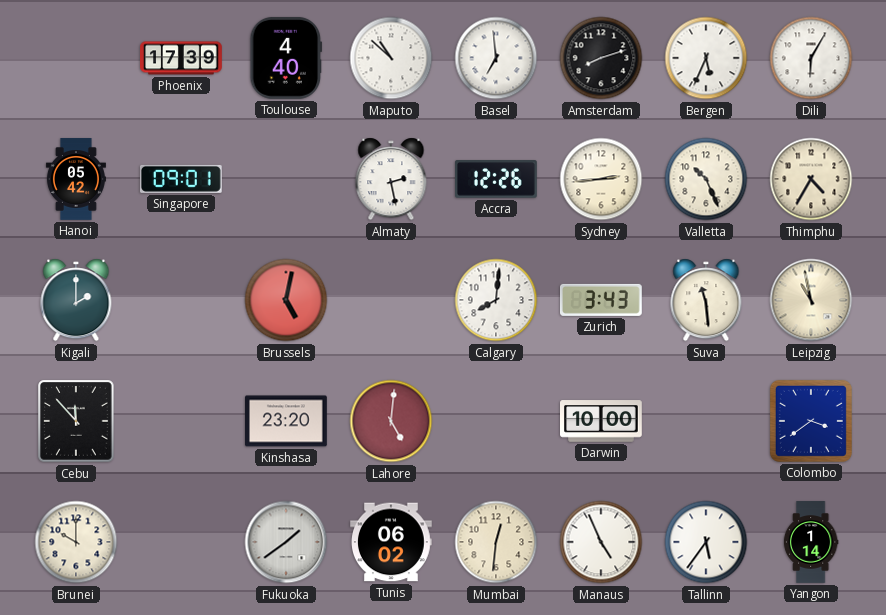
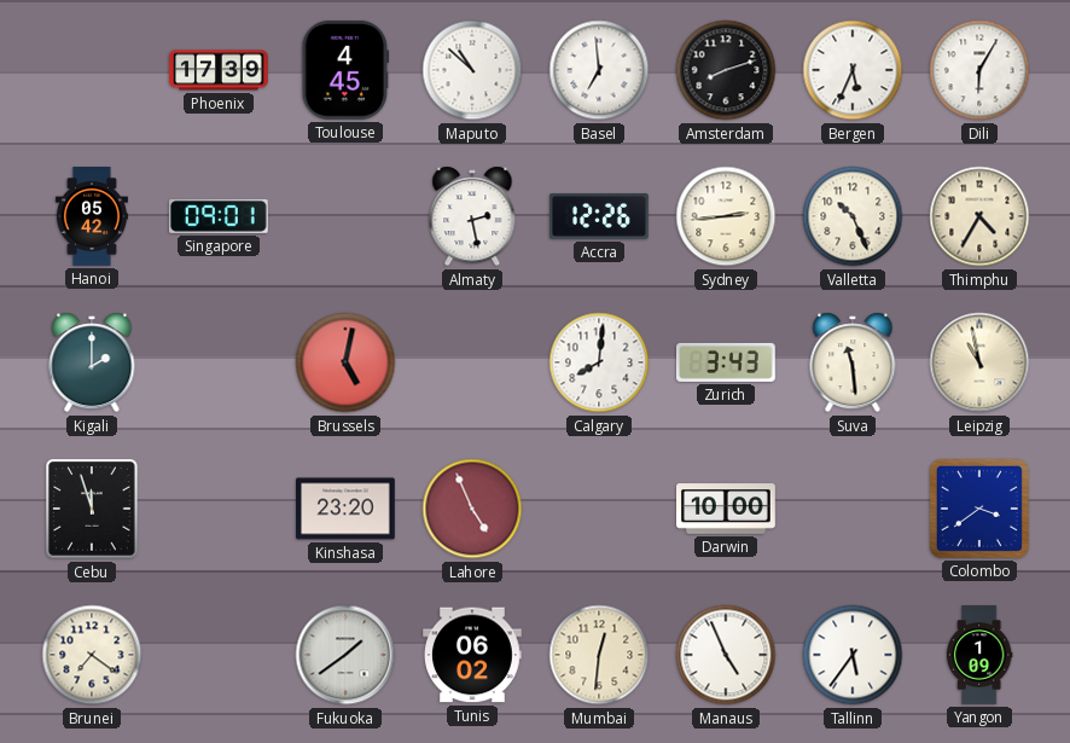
Toulouse: 4:40 -> 4:45
Cebu: 11:53 -> 11:57
Lahore: 5:01 -> 4:56
Brunei: 10:00 -> 7:21
Yangon: 1:14 -> 1:09
